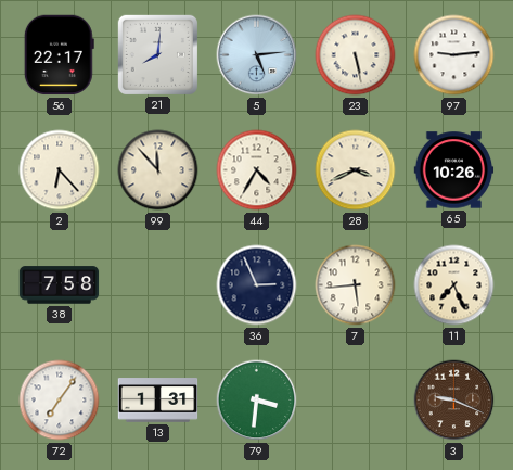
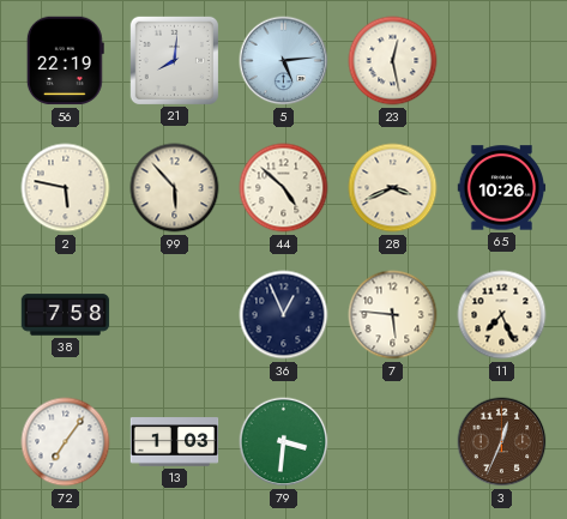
56: 22:17 -> 22:19
23: 5:28 -> 12:28
97: 9:14 -> none
2: 6:23 -> 5:47
99: 11:53 -> 5:53
44: 4:35 -> 4:52
36: 2:56 -> 12:56
7: 5:44 -> 5:46
13: 1:31 -> 1:03
3: 9:19 -> 12:34
